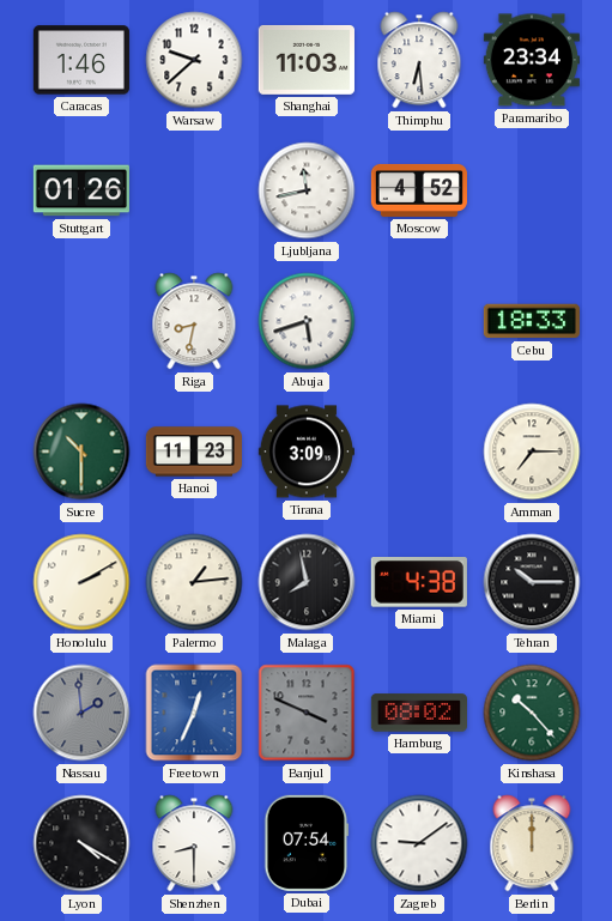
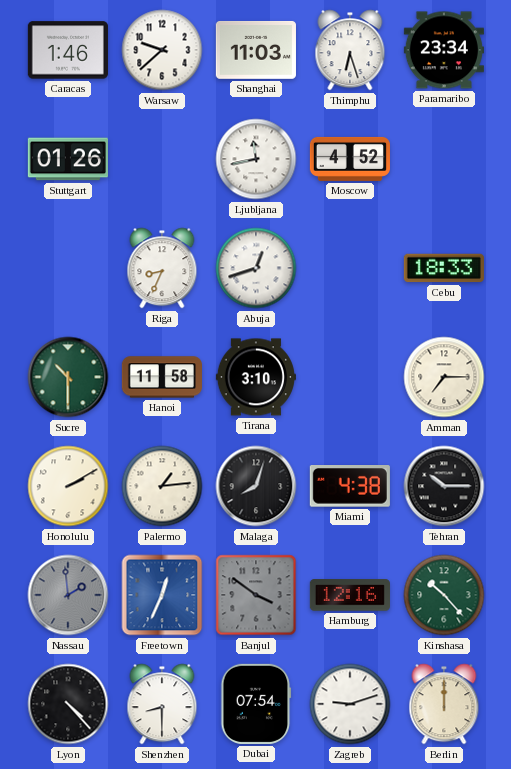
Thimphu: 6:29 -> 6:27
Riga: 8:32 -> 8:34
Abuja: 5:42 -> 12:42
Hanoi: 11:23 -> 11:58
Tirana: 3:09 -> 3:10
Malaga: 7:58 -> 8:03
Banjul: 3:49 -> 3:51
Hamburg: 08:02 -> 12:16
Lyon: 4:20 -> 4:23
Zagreb: 9:09 -> 9:12
